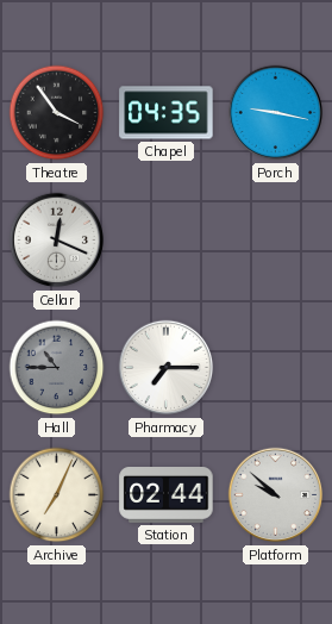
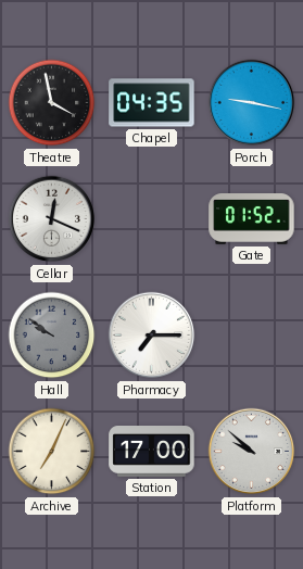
Theatre: 3:54 -> 3:58
Gate: none -> 01:52
Hall: 10:45 -> 9:51
Station: 02:44 -> 17:00
